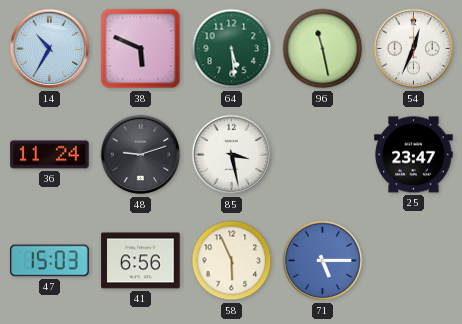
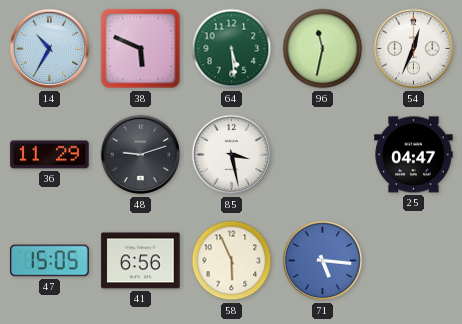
96: 11:28 -> 11:32
36: 11:24 -> 11:29
25: 23:47 -> 04:47
47: 15:03 -> 15:05
71: 5:15 -> 5:16
